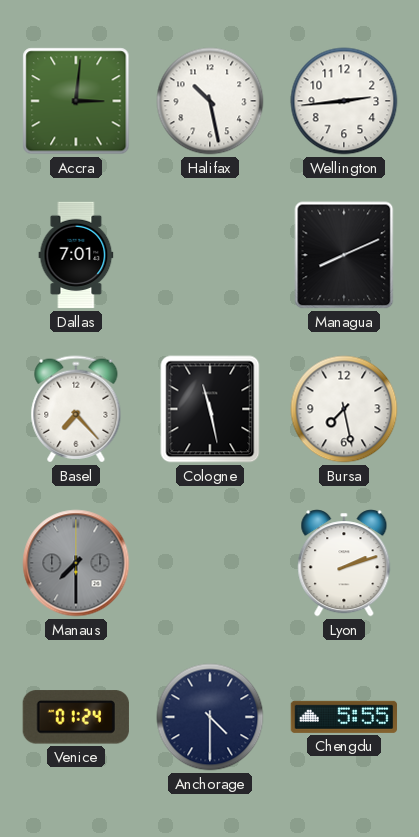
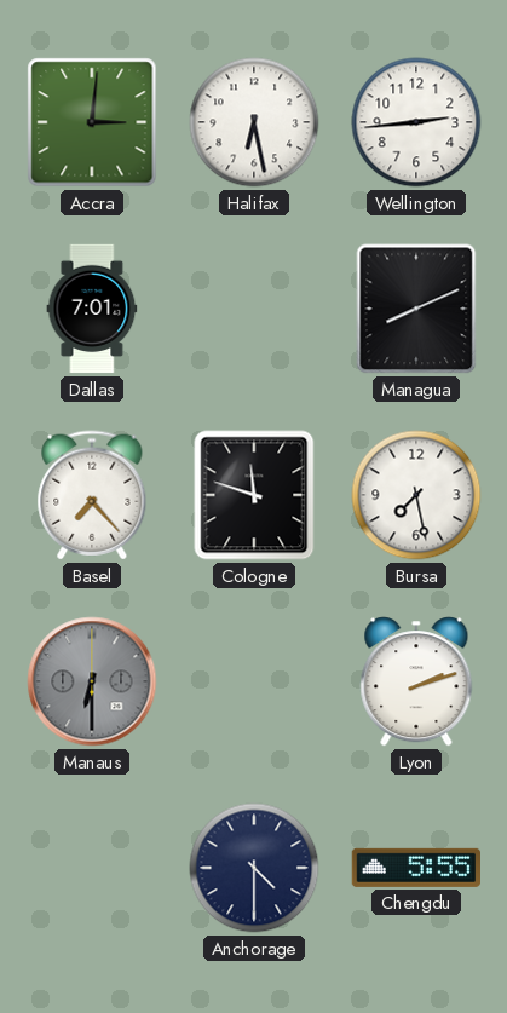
Halifax: 10:28 -> 6:28
Cologne: 11:28 -> 11:48
Manaus: 7:30 -> 6:30
Venice: 01:24 -> none
